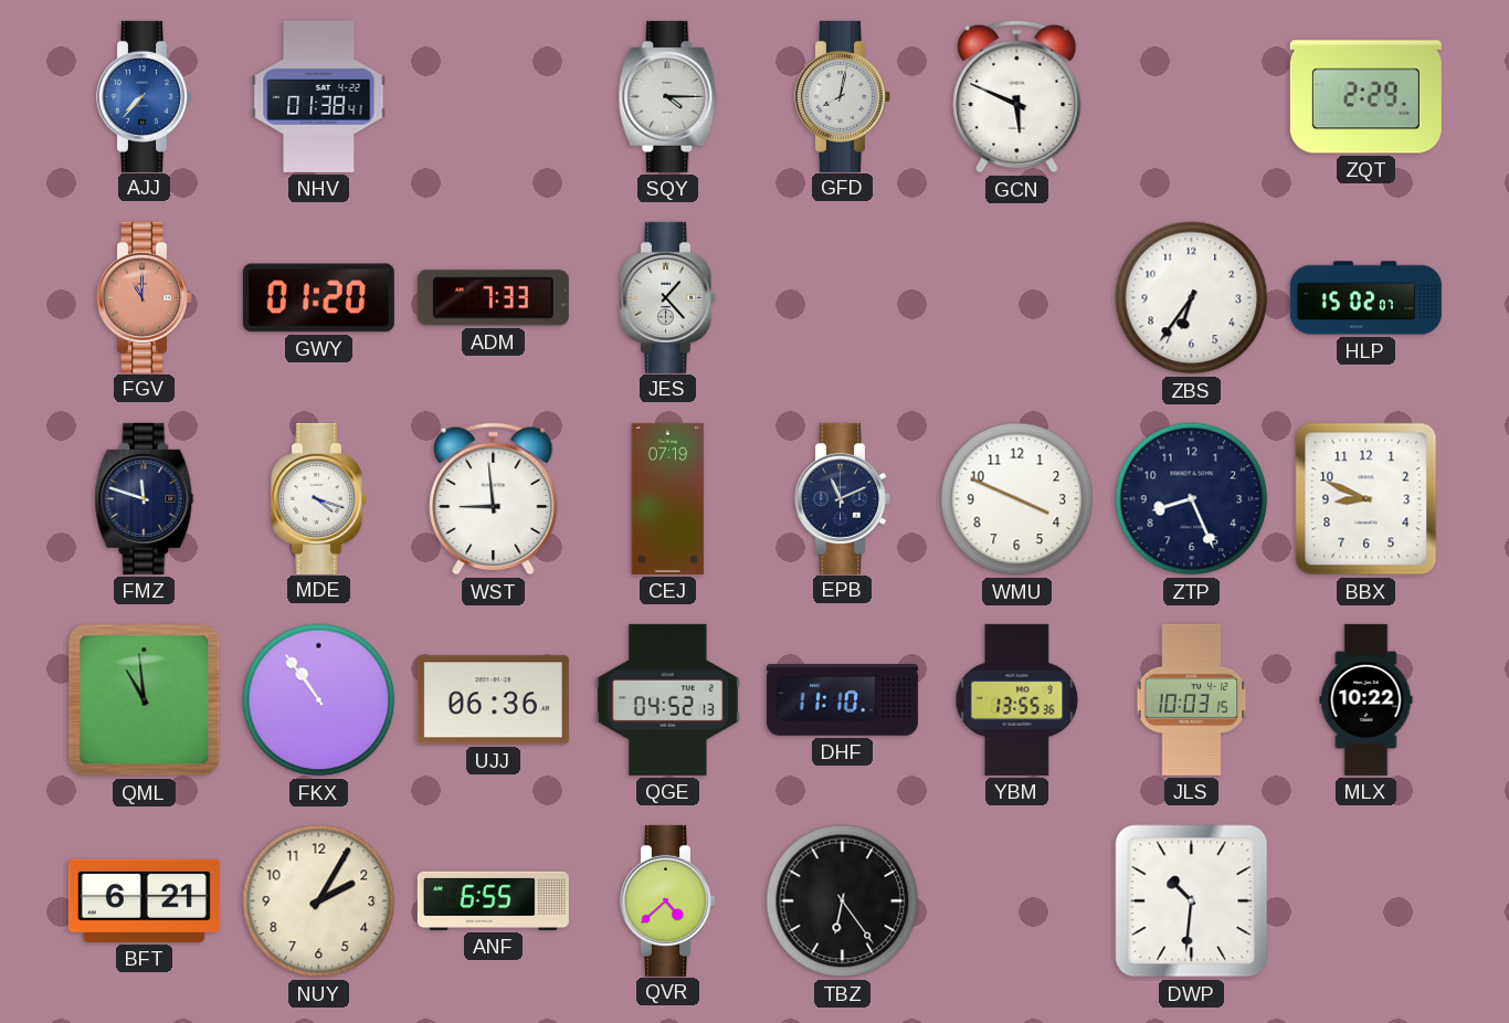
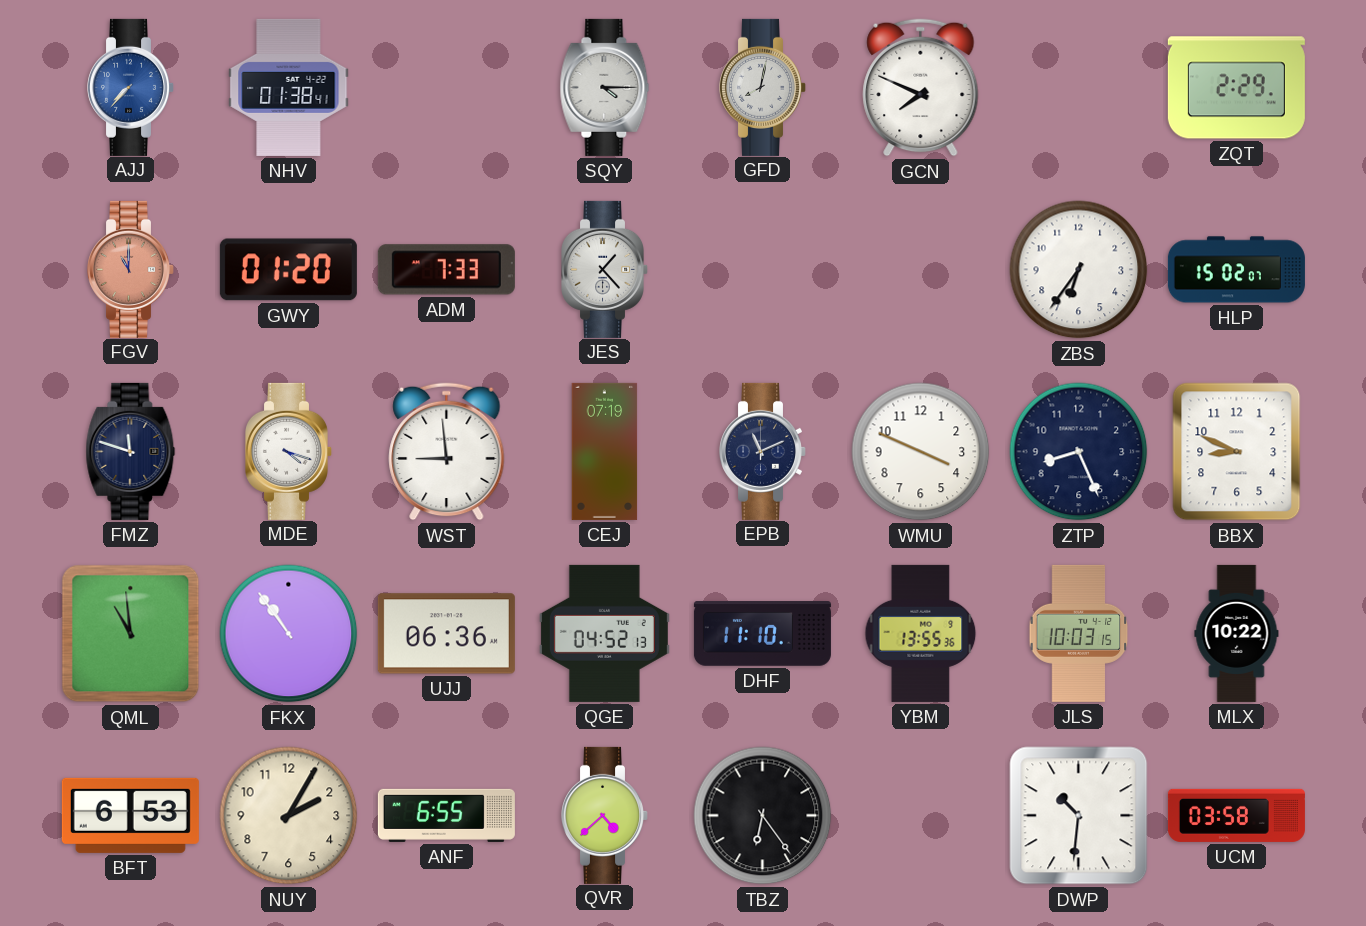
GCN: 5:49 -> 7:49
BFT: 6:21 -> 6:53
UCM: none -> 03:58
